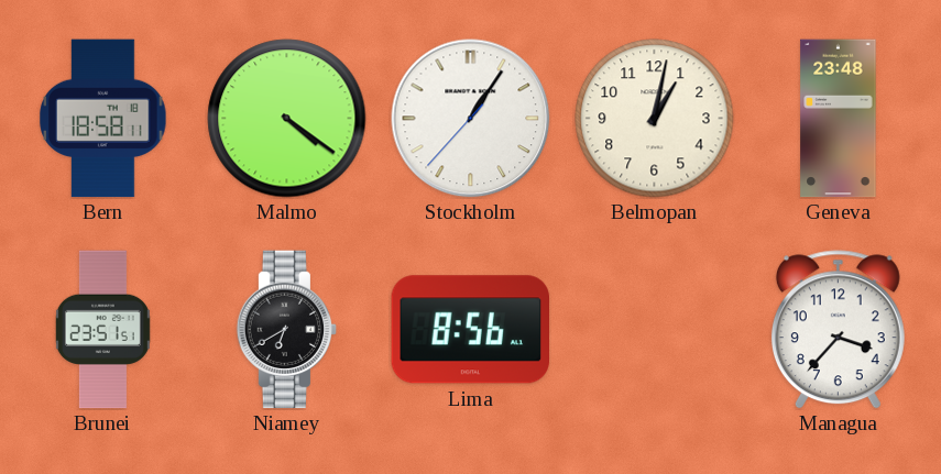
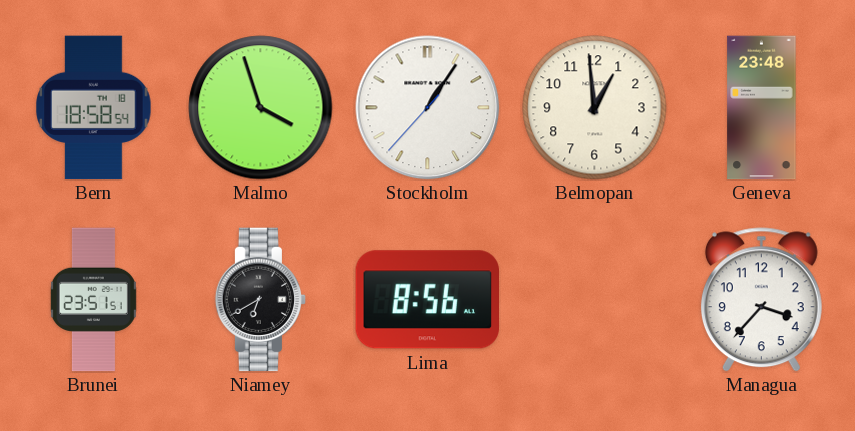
Bern: 18:58:11 -> 18:58:54
Malmo: 4:21 -> 3:57
Belmopan: 1:02 -> 12:59
